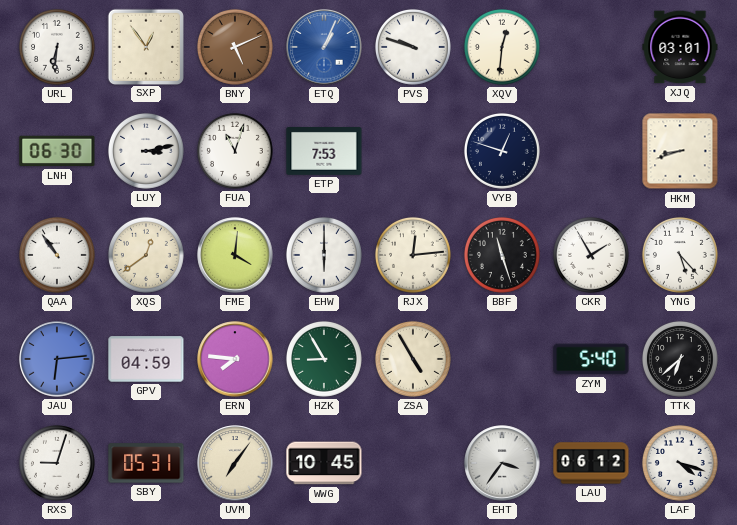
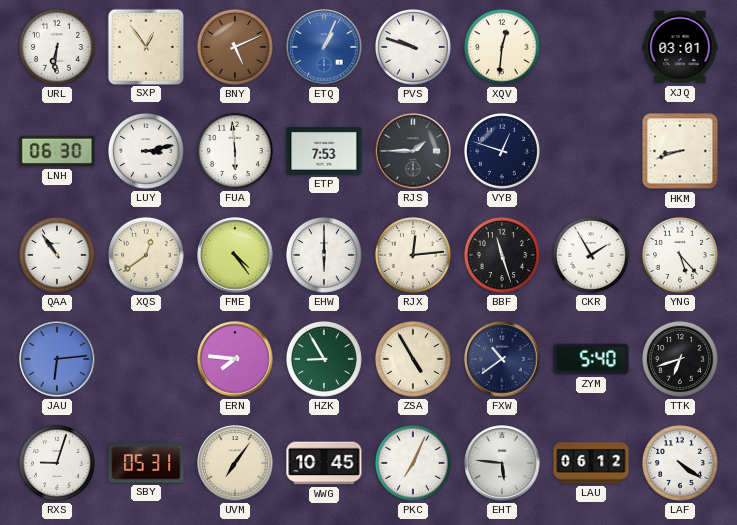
FUA: 11:03 -> 5:59
RJS: none -> 1:45
FME: 4:01 -> 4:24
GPV: 04:59 -> none
FXW: none -> 10:39
TTK: 6:38 -> 6:42
PKC: none -> 7:04
EHT: 3:36 -> 5:46
LAF: 4:18 -> 4:21
